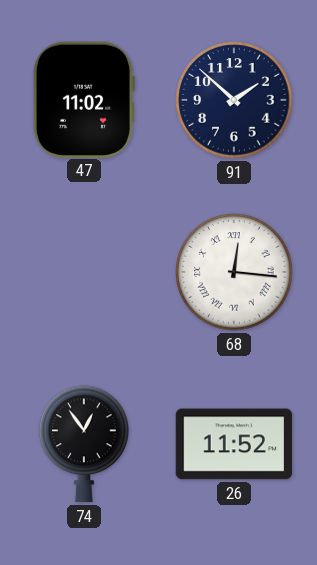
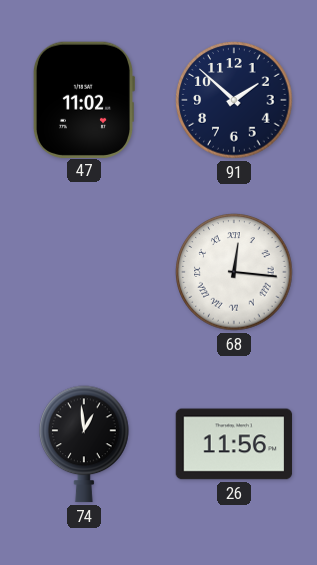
74: 12:54 -> 12:59
26: 11:52 -> 11:56
